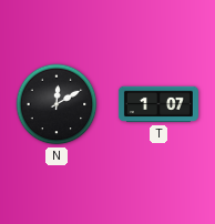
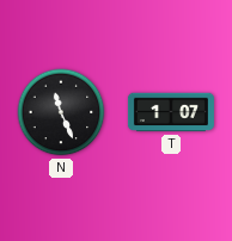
N: 12:10 -> 11:26
